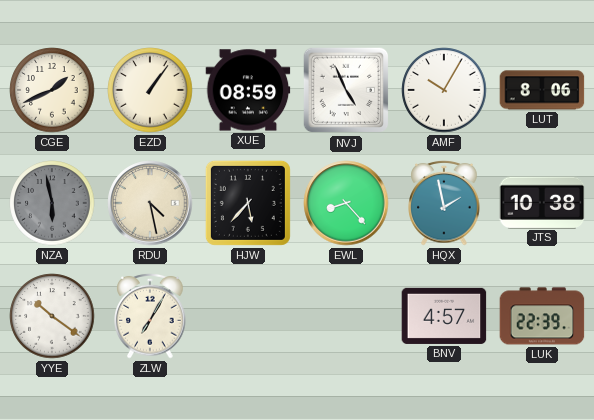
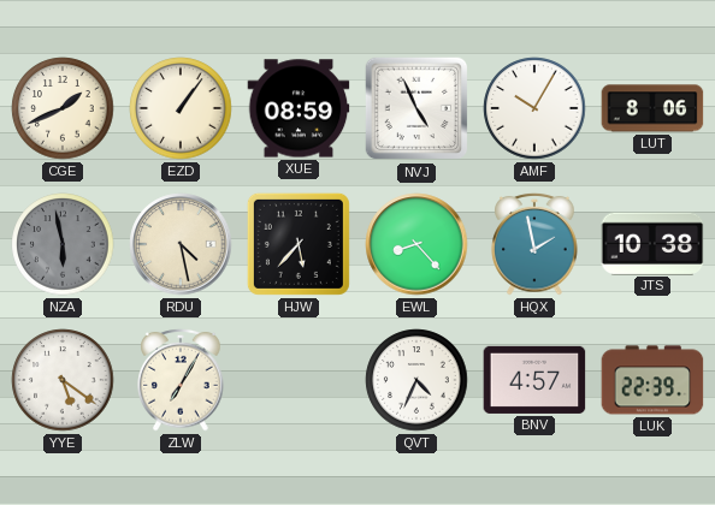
YYE: 10:21 -> 5:21
QVT: none -> 4:34
